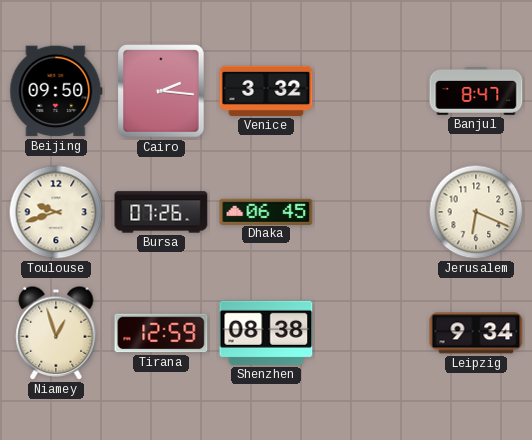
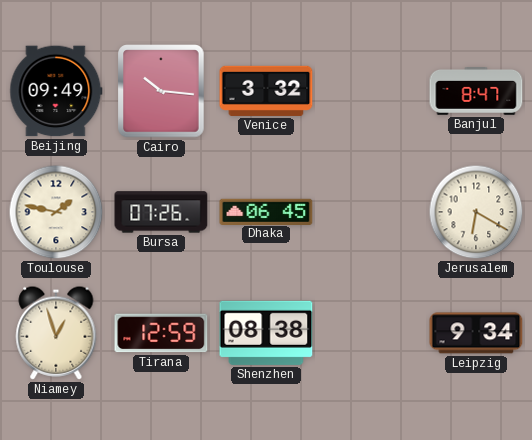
Beijing: 09:50 -> 09:49
Cairo: 2:16 -> 10:16
Toulouse: 9:42 -> 1:47
Jerusalem: 6:19 -> 6:20
